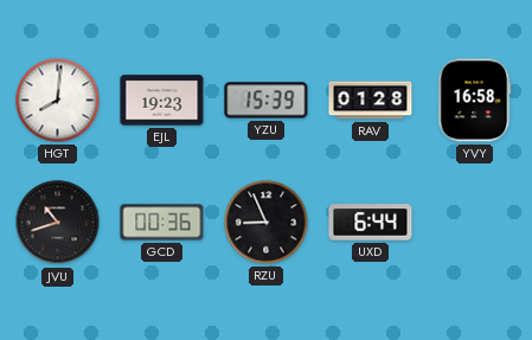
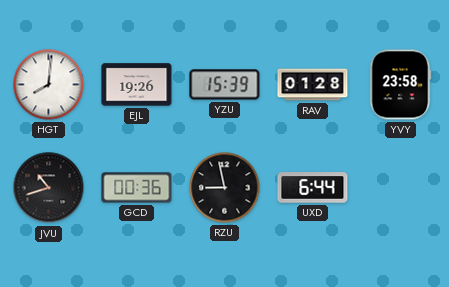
EJL: 19:23 -> 19:26
YVY: 16:58 -> 23:58
RZU: 8:56 -> 8:58
